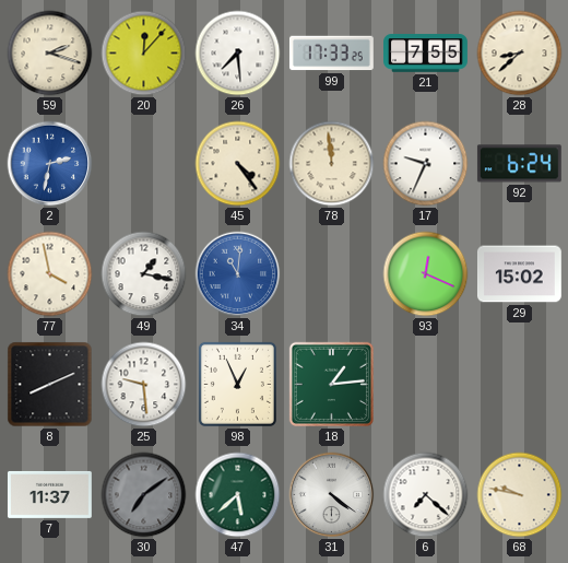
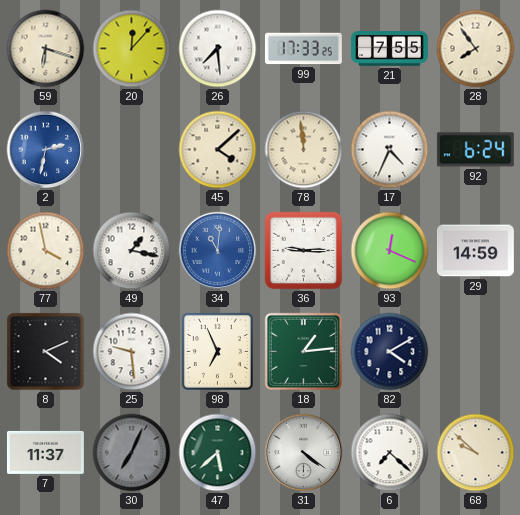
59: 2:18 -> 6:18
28: 8:38 -> 7:54
45: 4:24 -> 4:08
17: 9:34 -> 4:34
36: none -> 9:15
29: 15:02 -> 14:59
8: 8:11 -> 4:11
98: 12:56 -> 6:56
82: none -> 4:10
30: 7:09 -> 7:04
68: 9:47 -> 9:52
